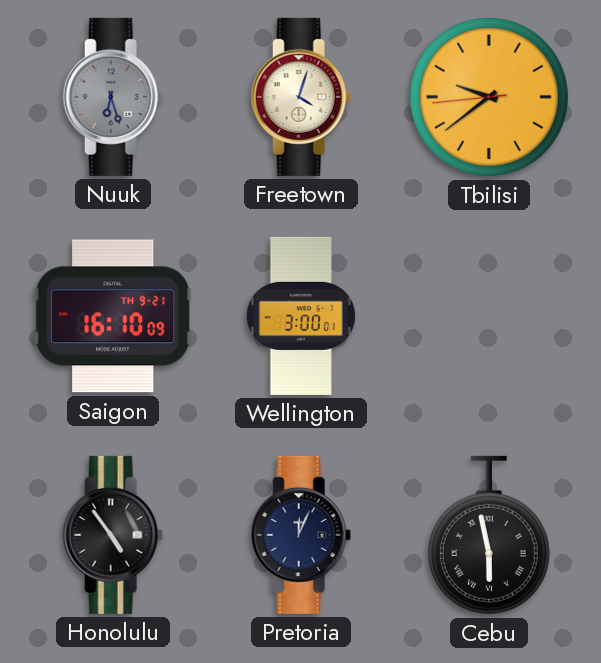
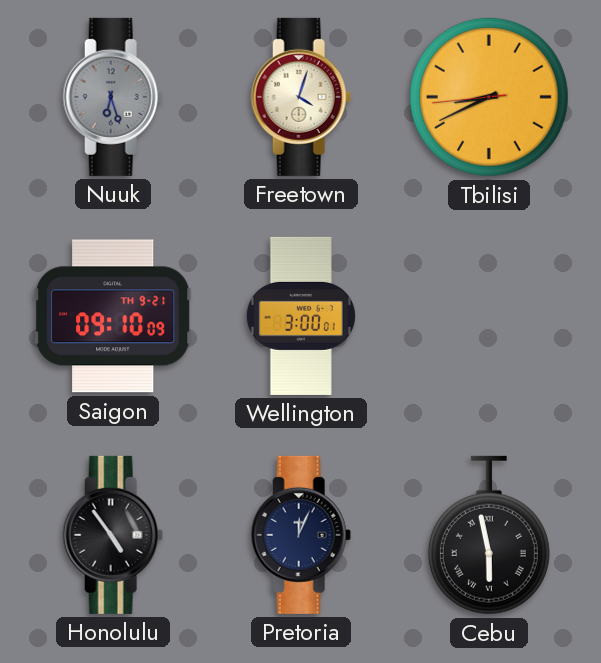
Tbilisi: 9:38 -> 8:40
Saigon: 16:10 -> 09:10
